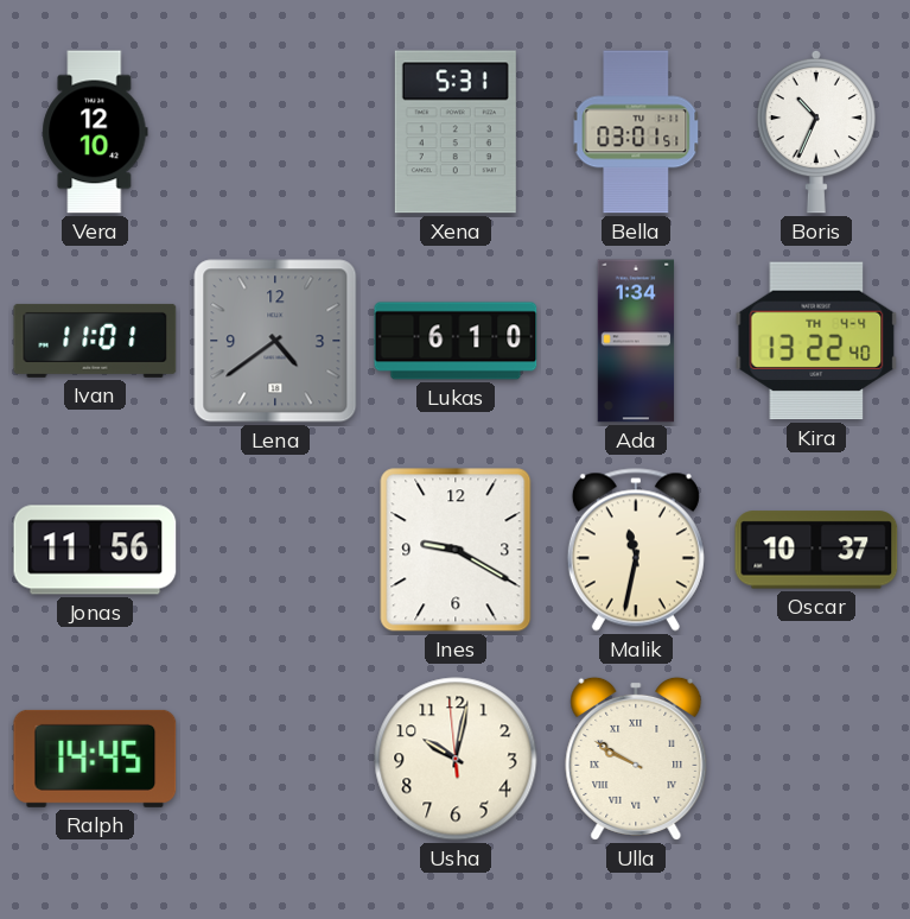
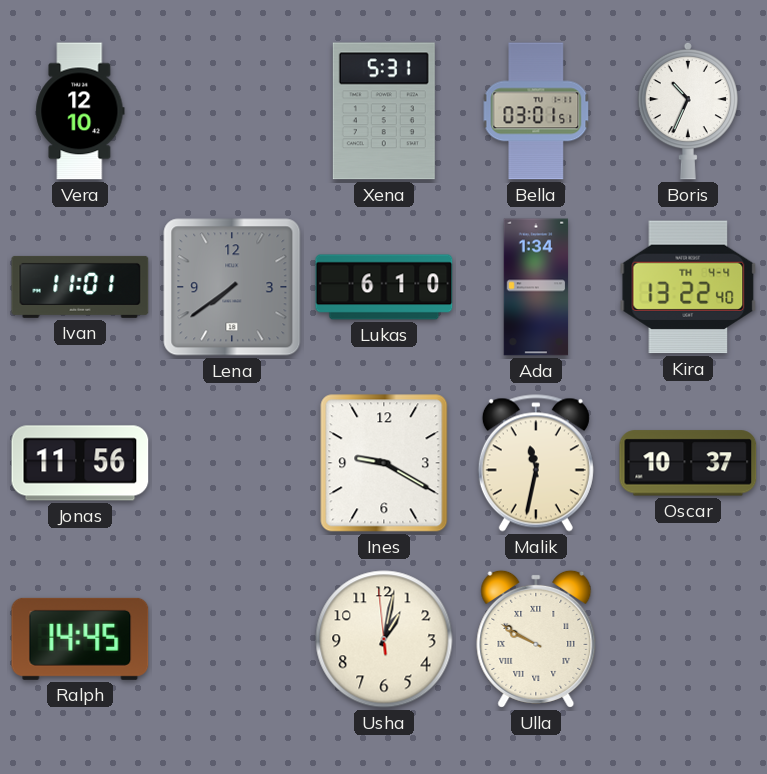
Lena: 4:39 -> 7:39
Usha: 10:01 -> 1:01
